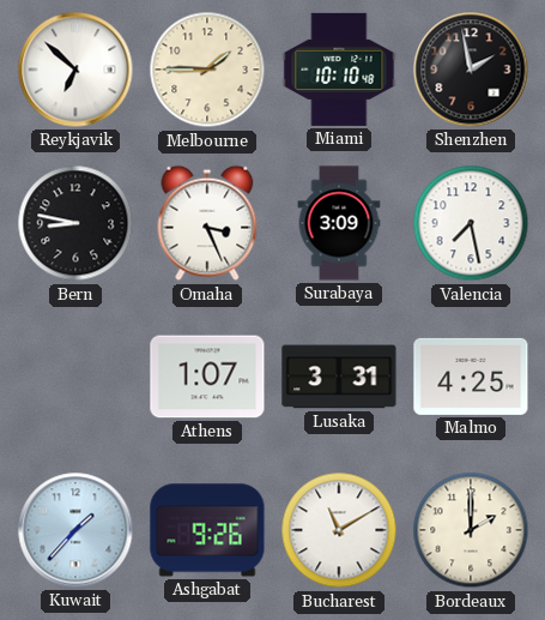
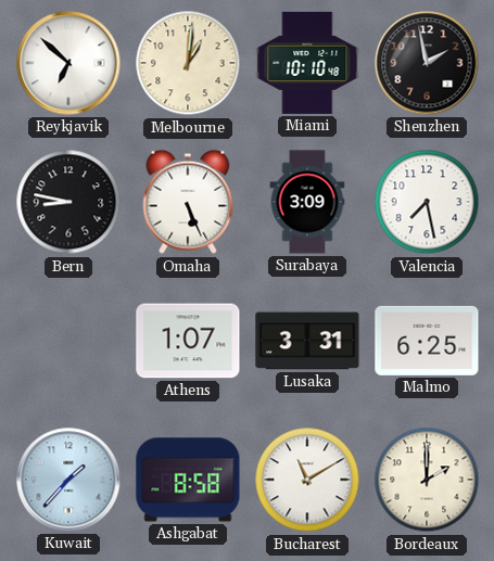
Melbourne: 1:45 -> 1:01
Omaha: 3:26 -> 5:26
Malmo: 4:25 -> 6:25
Ashgabat: 9:26 -> 8:58
